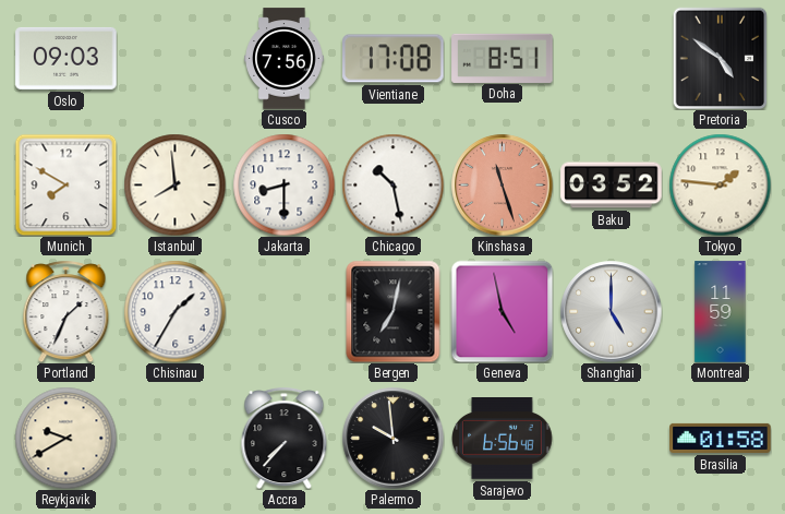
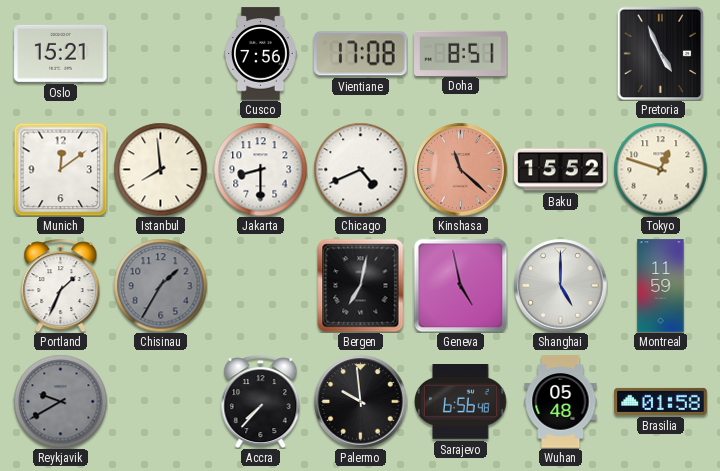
Oslo: 09:03 -> 15:21
Pretoria: 4:51 -> 4:56
Munich: 7:50 -> 12:09
Chicago: 10:28 -> 4:41
Kinshasa: 11:27 -> 11:22
Baku: 03:52 -> 15:52
Tokyo: 1:46 -> 12:48
Chisinau dial: white -> grey
Reykjavik dial: cream -> grey
Wuhan: none -> 05:48
